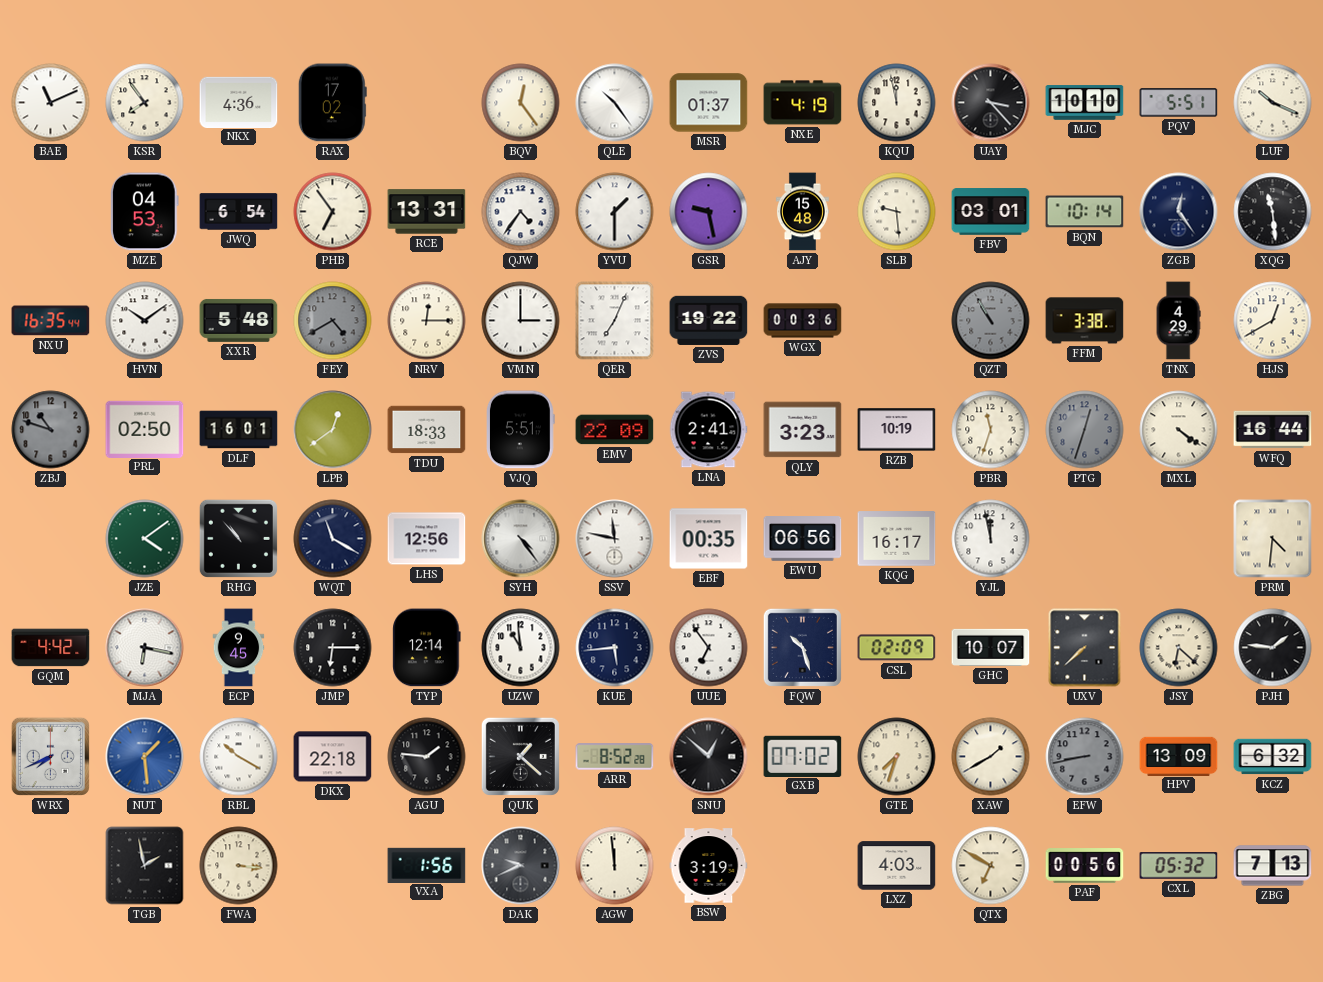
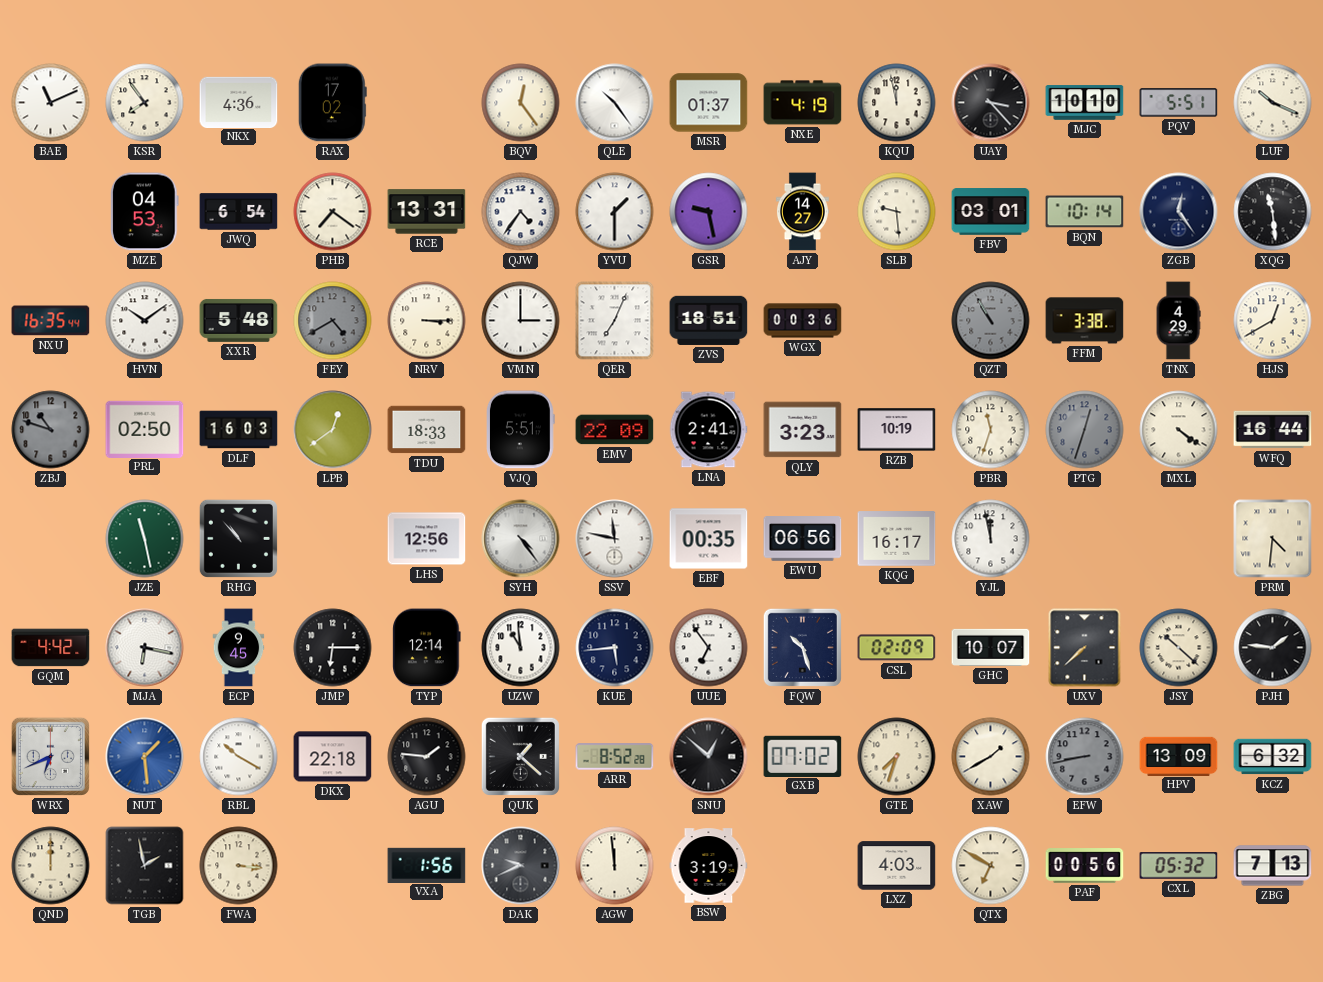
PHB: 6:54 -> 7:21
AJY: 15:48 -> 14:27
NRV: 12:15 -> 3:15
ZVS: 19:22 -> 18:51
DLF: 16:01 -> 16:03
JZE: 4:09 -> 11:28
WQT: 11:20 -> none
JSY: 6:22 -> 10:22
WRX: 7:41 -> 6:41
QND: none -> 12:00
